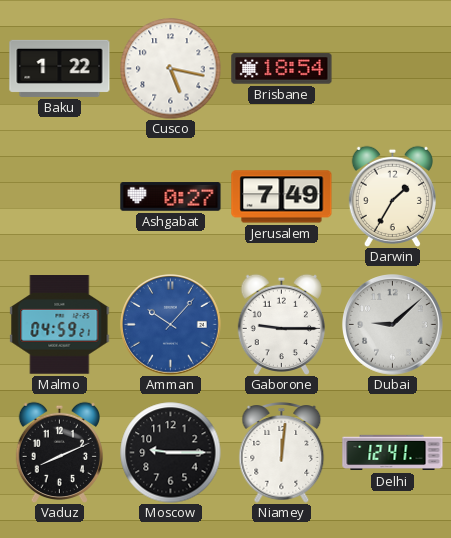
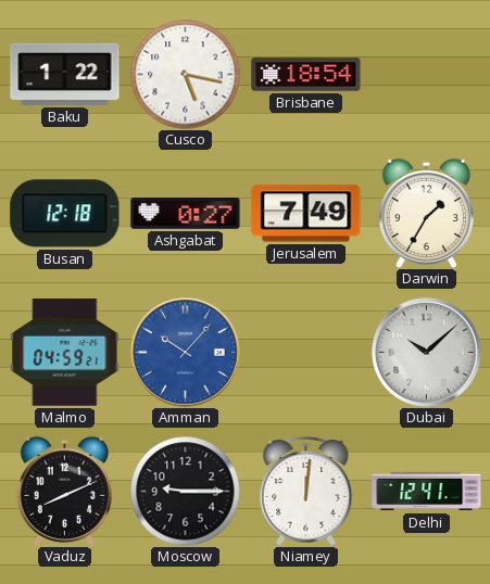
Busan: none -> 12:18
Gaborone: 9:15 -> none
Dubai: 9:08 -> 10:08
